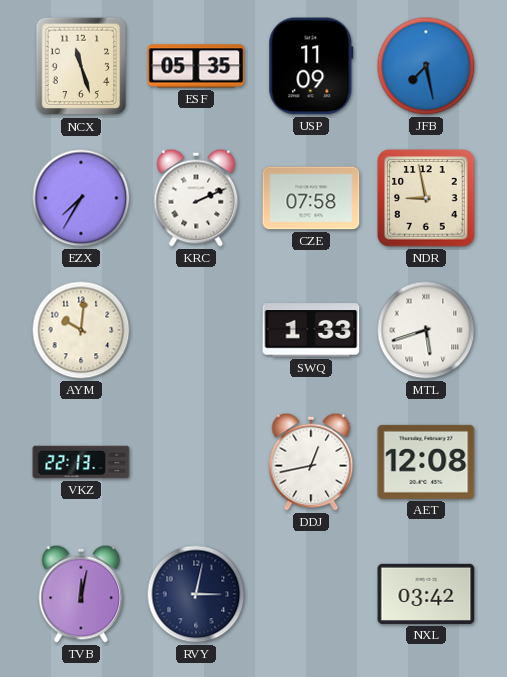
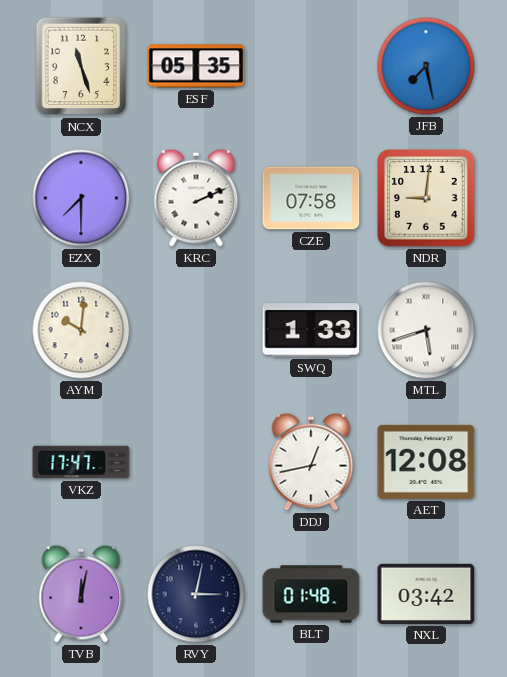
USP: 11:09 -> none
EZX: 7:35 -> 7:30
NDR: 8:58 -> 9:01
VKZ: 22:13 -> 17:47
BLT: none -> 01:48
